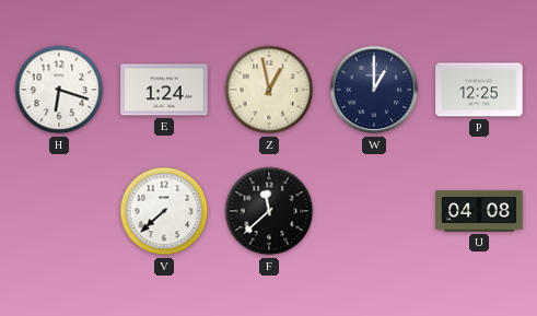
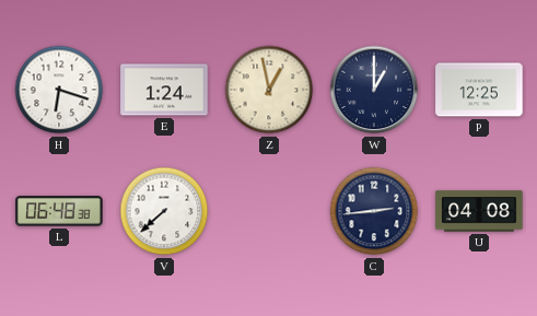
L: none -> 06:48
F: 11:38 -> none
C: none -> 2:44
